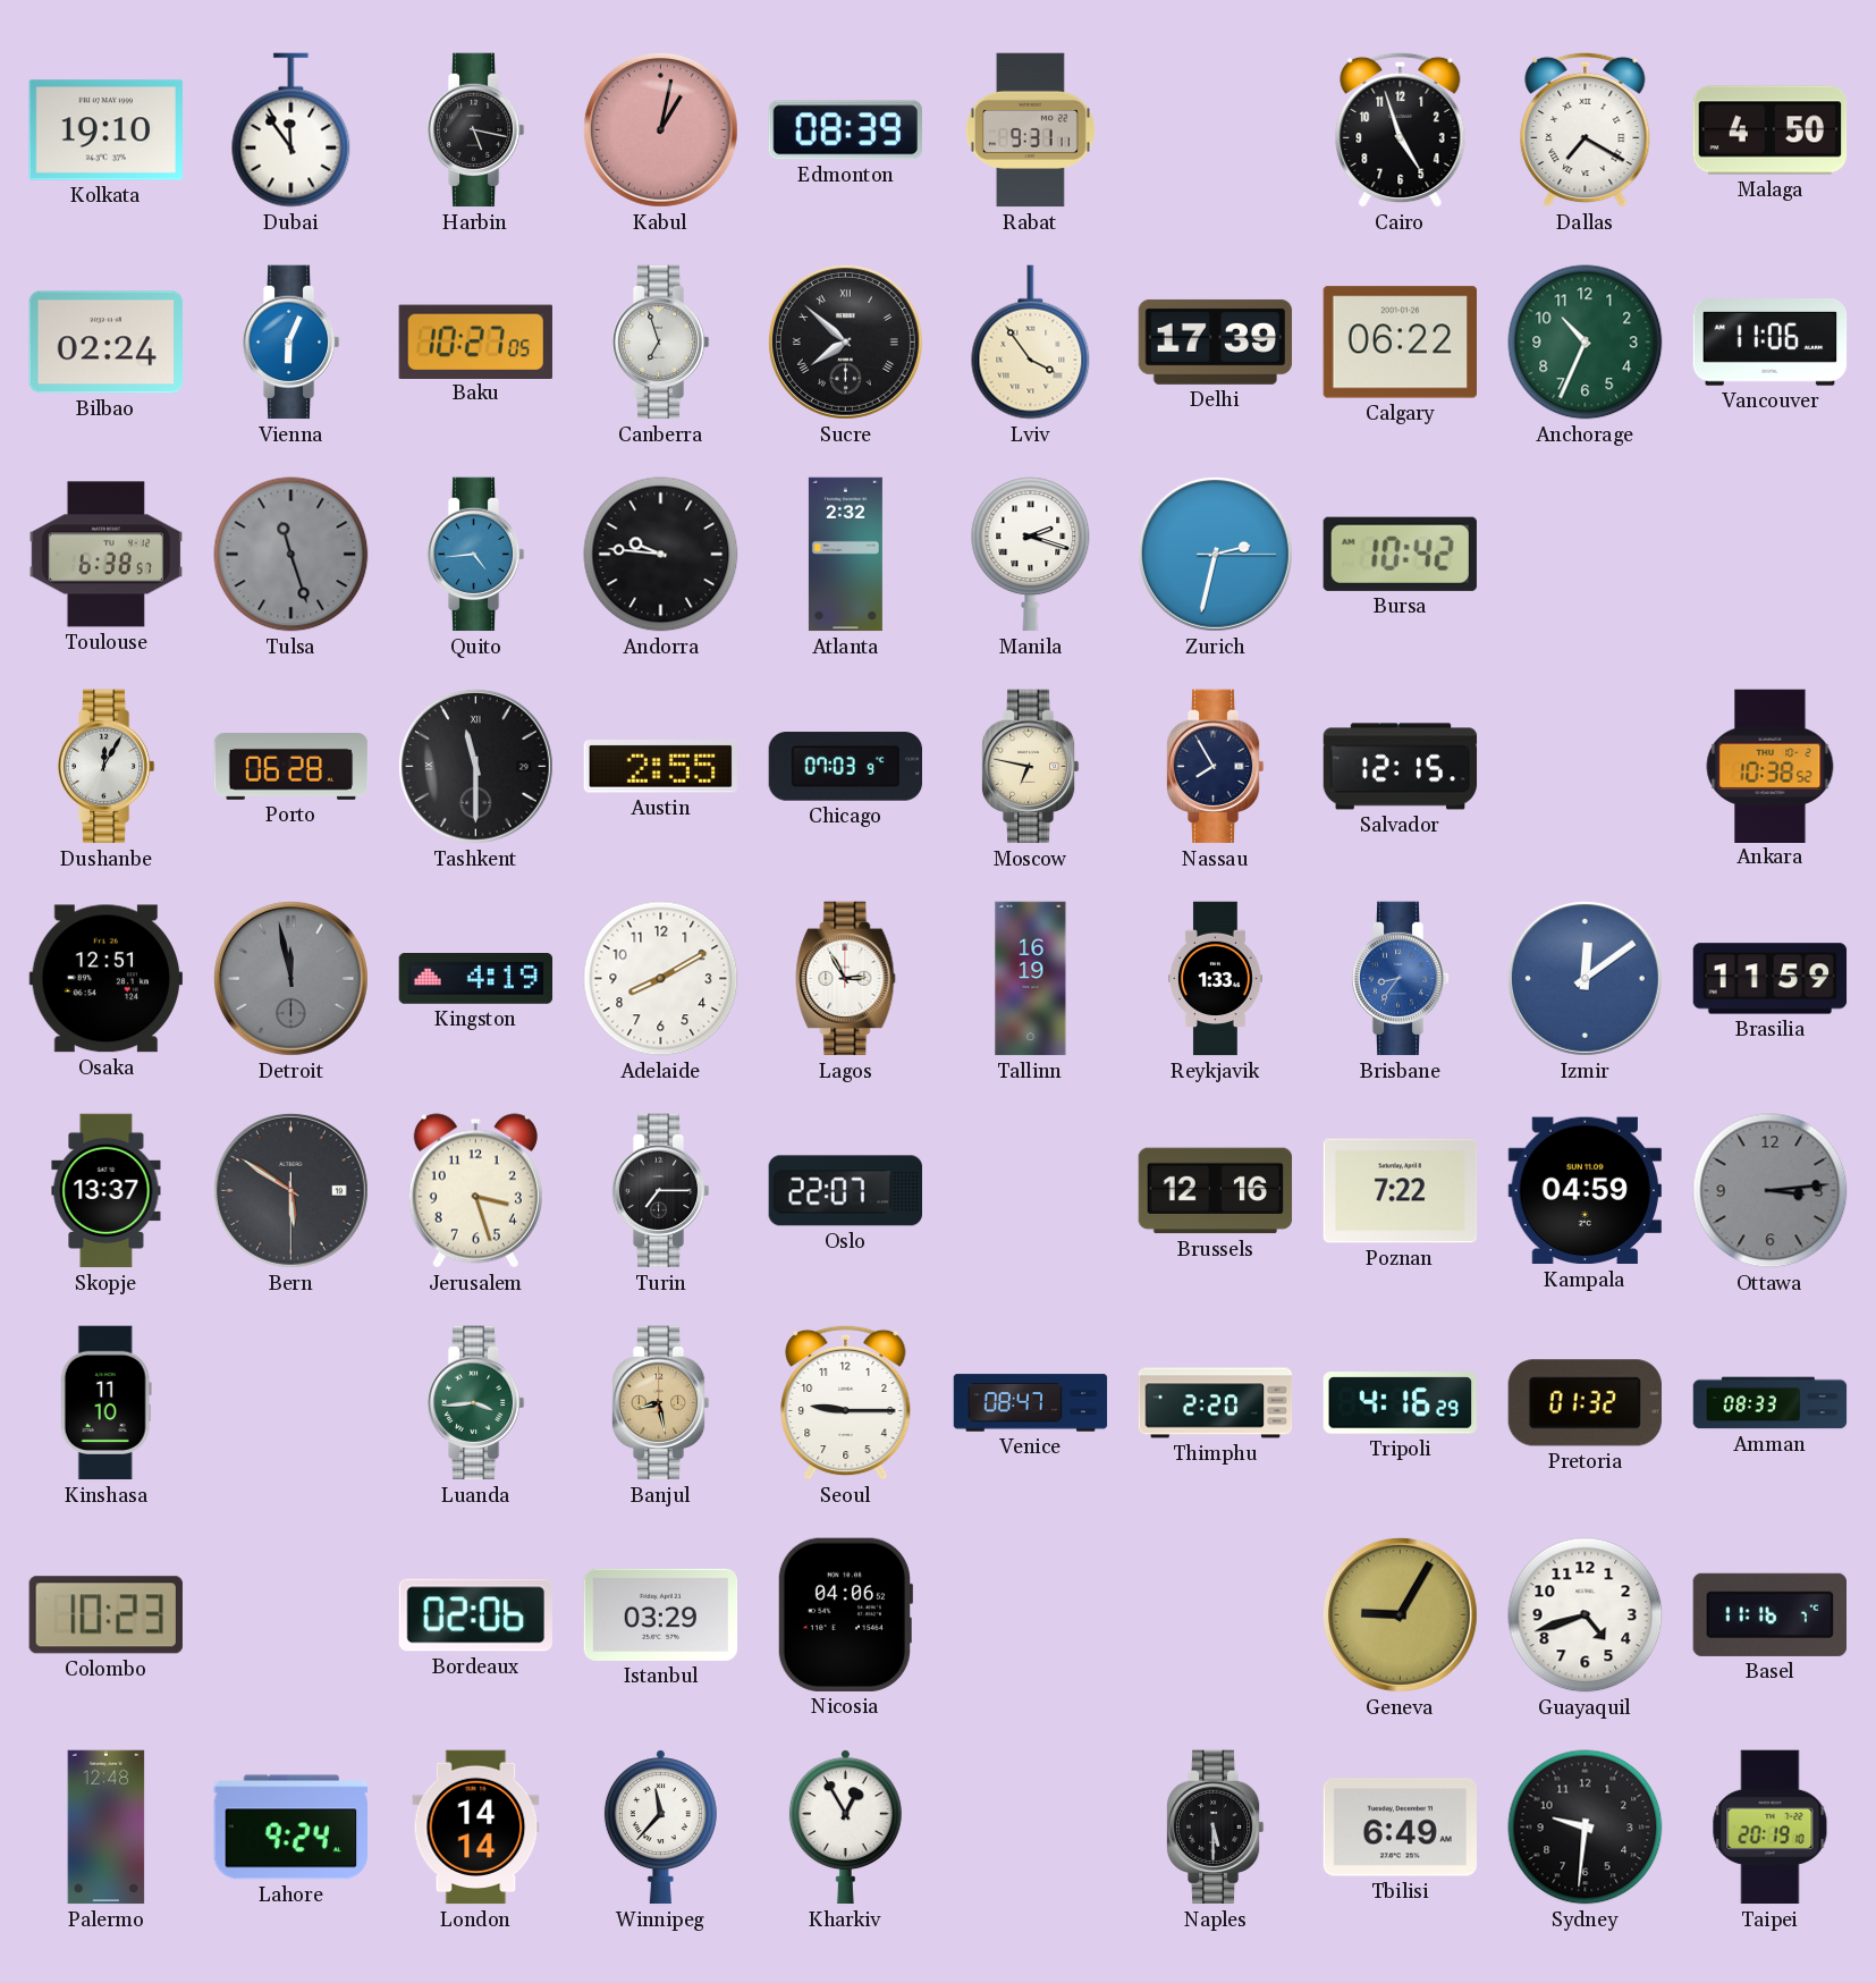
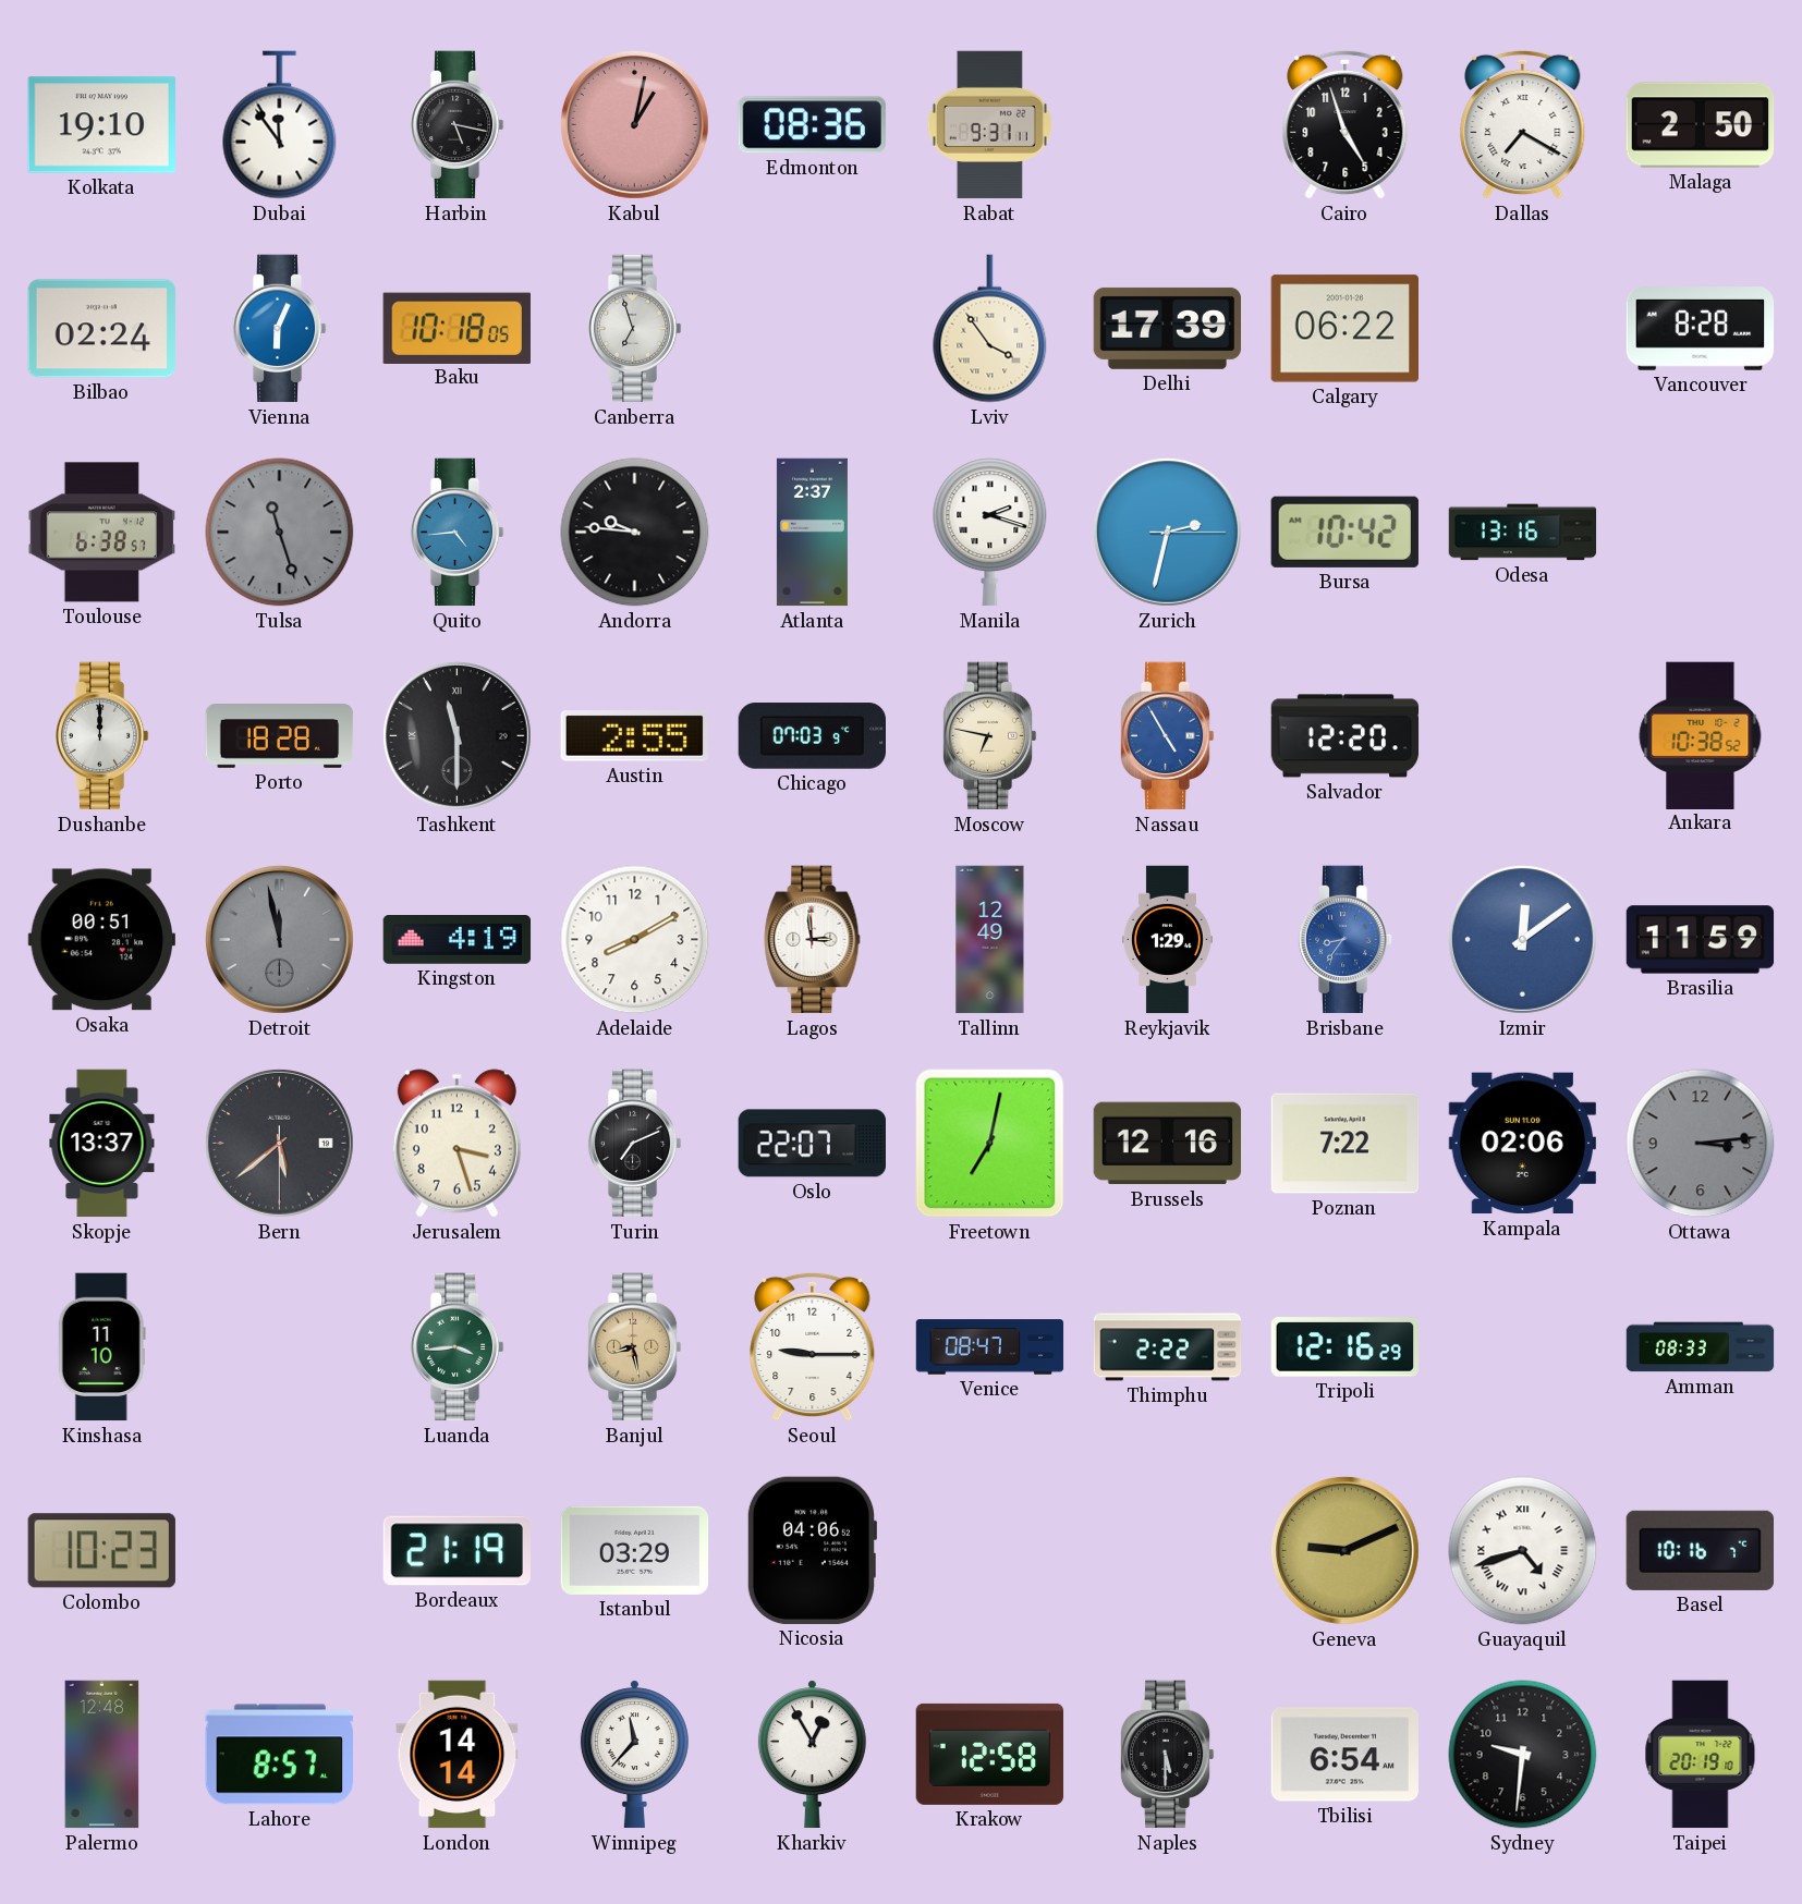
Edmonton: 08:39 -> 08:36
Malaga: 4:50 -> 2:50
Baku: 10:27 -> 10:18
Sucre: 7:52 -> none
Anchorage: 10:34 -> none
Vancouver: 11:06 -> 8:28
Atlanta: 2:32 -> 2:37
Odesa: none -> 13:16
Dushanbe: 12:05 -> 12:00
Porto: 06:28 -> 18:28
Nassau: 7:55 -> 4:55
Nassau dial: navy -> blue
Salvador: 12:15 -> 12:20
Osaka: 12:51 -> 00:51
Lagos: 2:55 -> 2:59
Tallinn: 16:19 -> 12:49
Reykjavik: 1:33 -> 1:29
Bern: 5:50 -> 5:38
Turin: 7:15 -> 7:11
Freetown: none -> 7:02
Kampala: 04:59 -> 02:06
Thimphu: 2:20 -> 2:22
Tripoli: 4:16 -> 12:16
Pretoria: 01:32 -> none
Bordeaux: 02:06 -> 21:19
Geneva: 9:05 -> 9:11
Guayaquil numerals: Arabic -> Roman
Basel: 11:16 -> 10:16
Lahore: 9:24 -> 8:57
Krakow: none -> 12:58
Tbilisi: 6:49 -> 6:54
